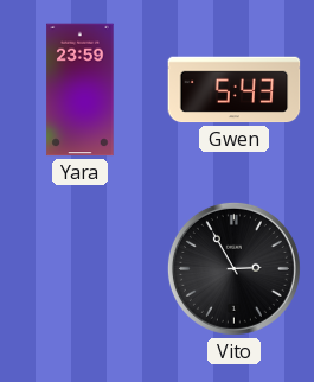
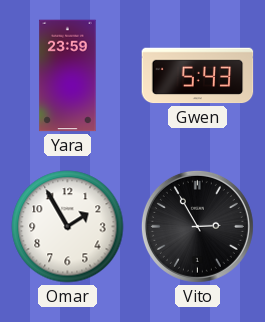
Omar: none -> 1:55
